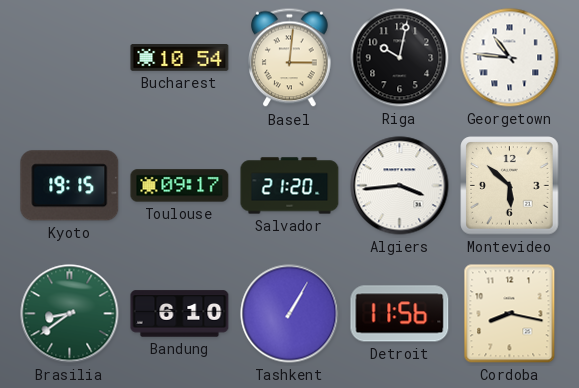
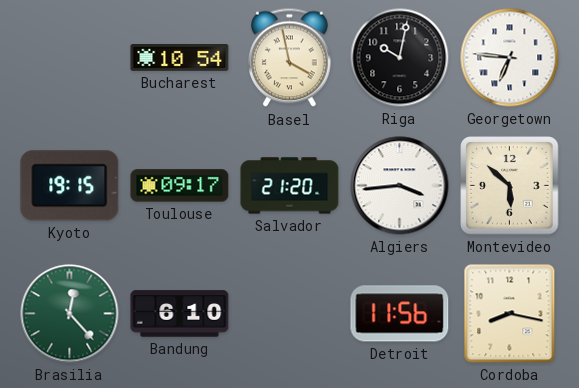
Basel: 3:01 -> 3:58
Georgetown: 10:46 -> 6:46
Brasilia: 8:39 -> 12:23
Tashkent: 1:05 -> none
